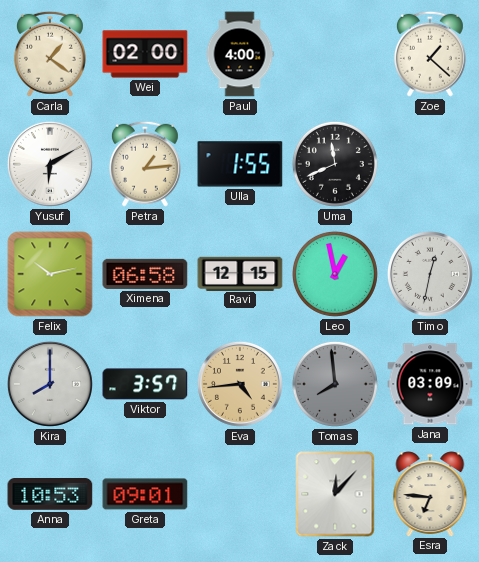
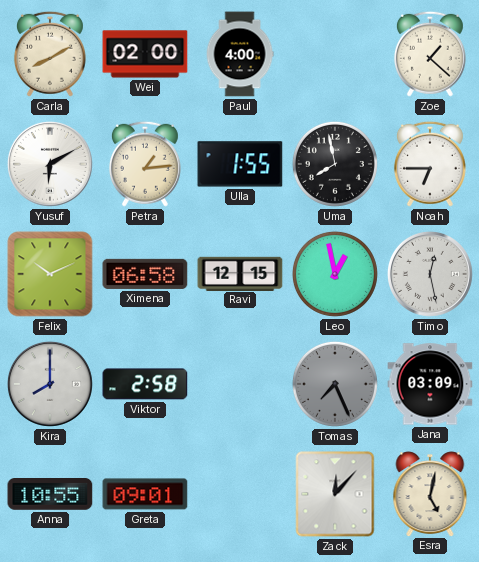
Carla: 1:21 -> 8:10
Uma: 11:41 -> 7:58
Noah: none -> 6:45
Felix: 10:13 -> 10:11
Timo: 12:32 -> 12:28
Viktor: 3:57 -> 2:58
Eva: 4:44 -> none
Tomas: 7:59 -> 7:26
Anna: 10:53 -> 10:55
Esra: 6:46 -> 5:02
